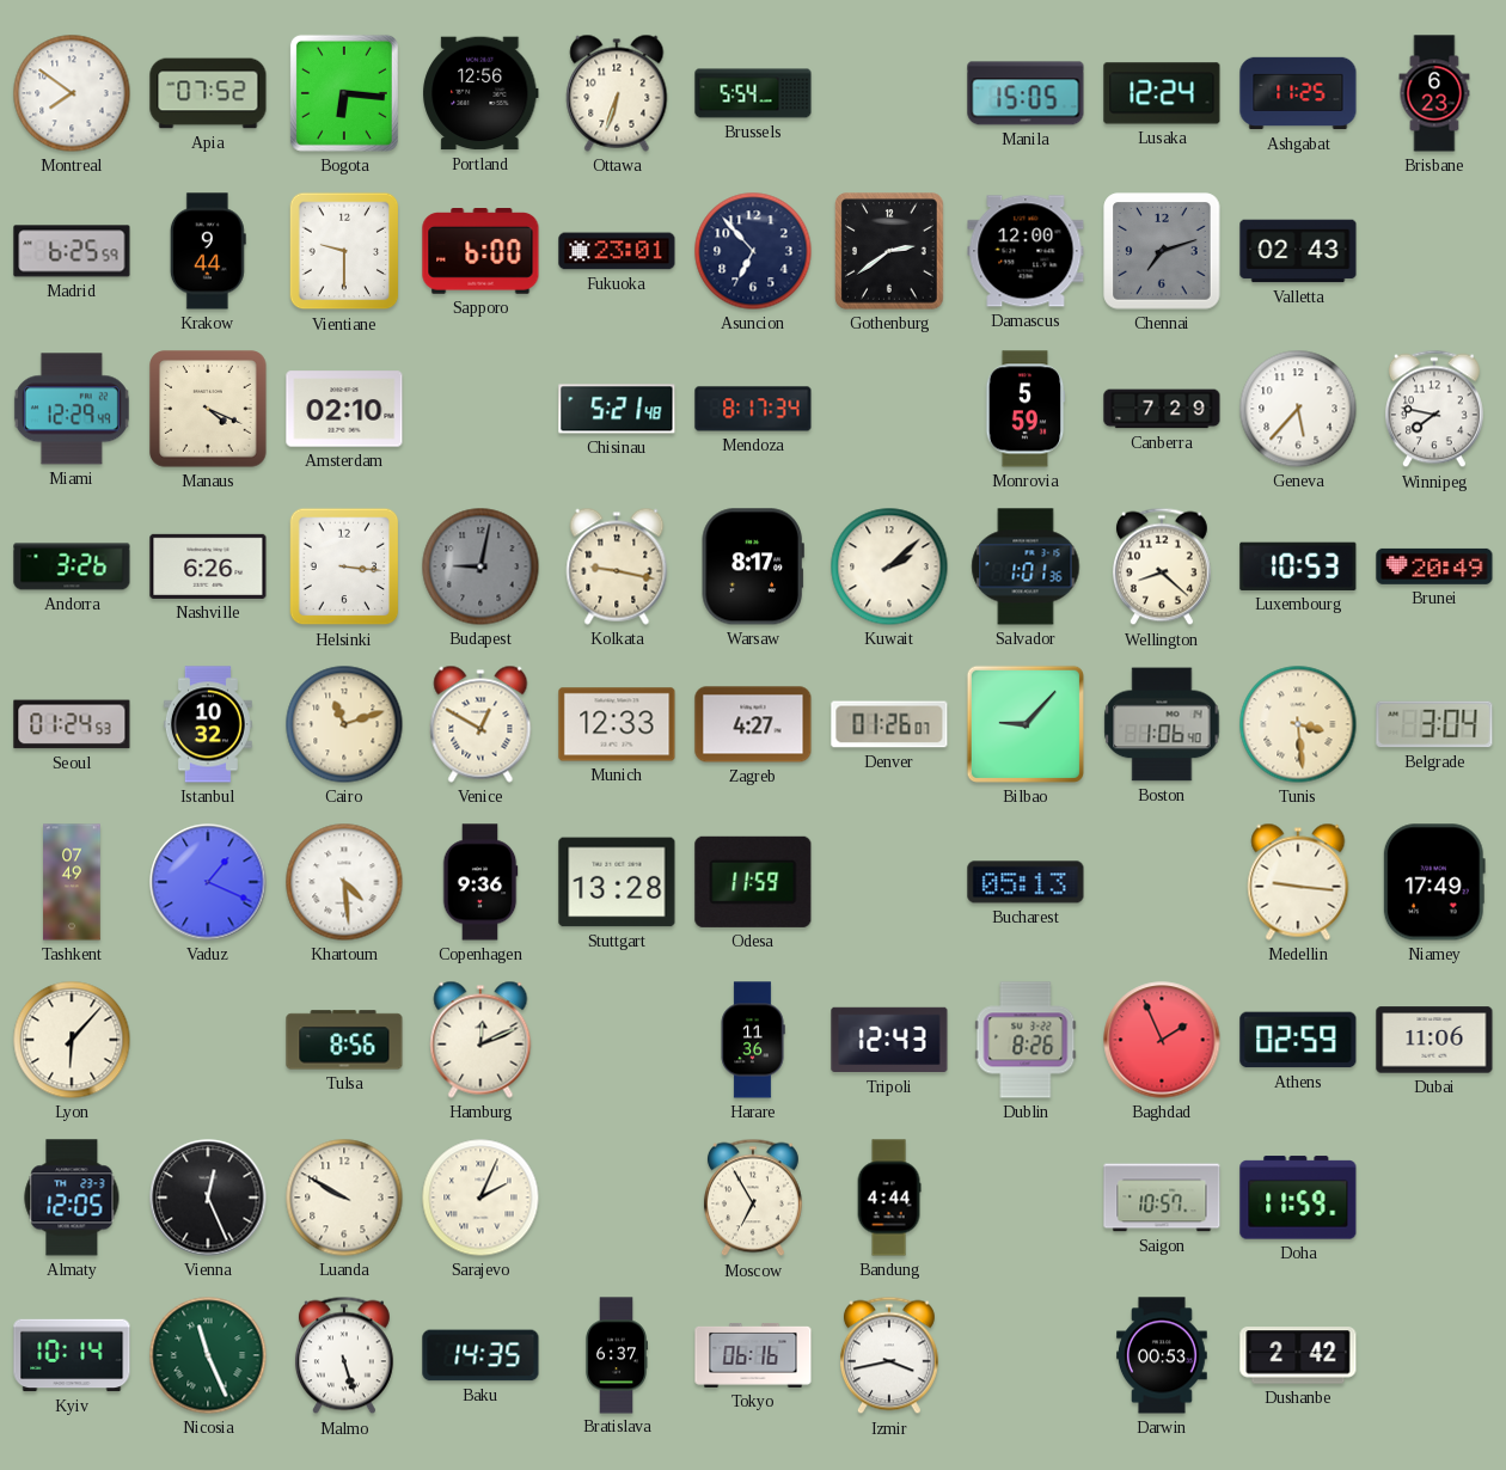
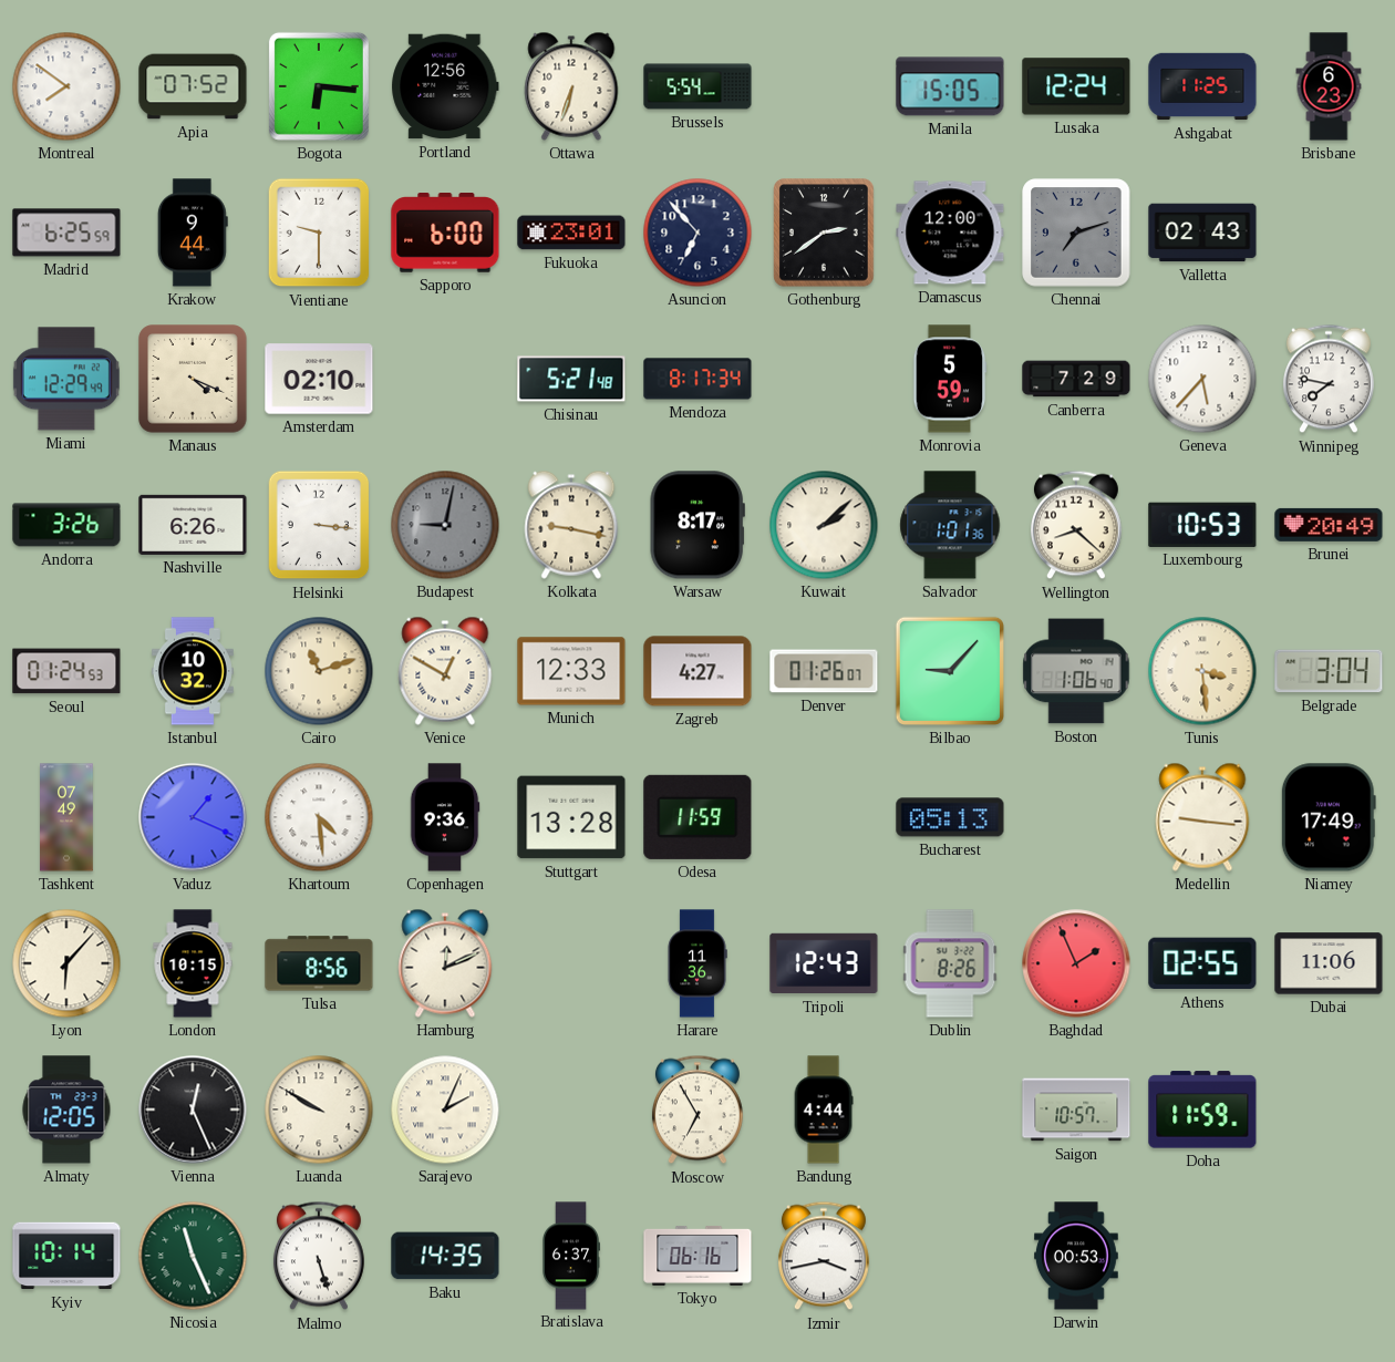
London: none -> 10:15
Athens: 02:59 -> 02:55
Dushanbe: 2:42 -> none
